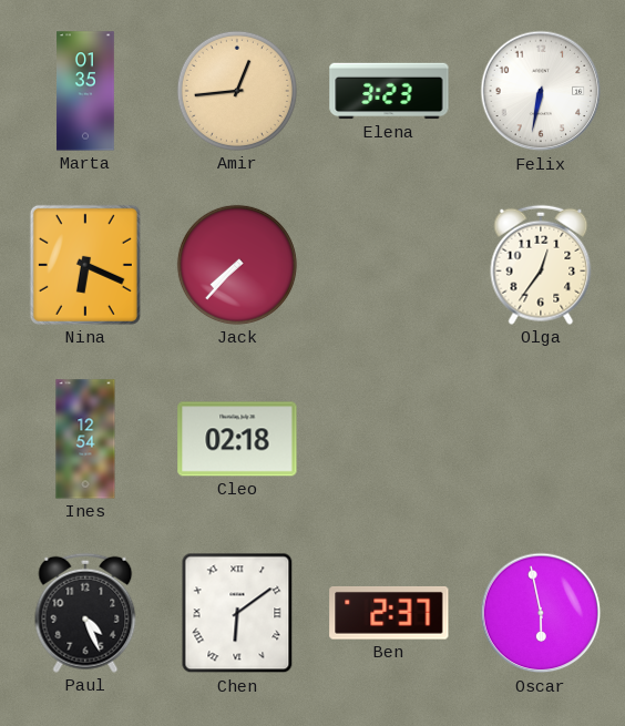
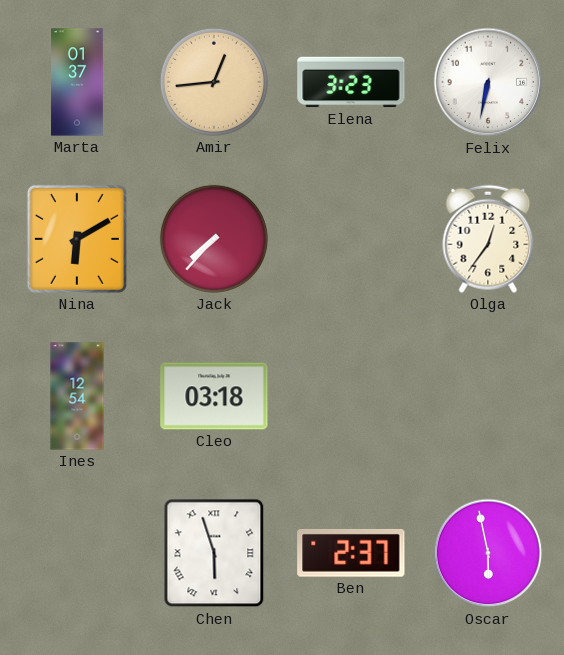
Marta: 01:35 -> 01:37
Nina: 6:19 -> 6:10
Cleo: 02:18 -> 03:18
Paul: 4:26 -> none
Chen: 6:09 -> 5:57
